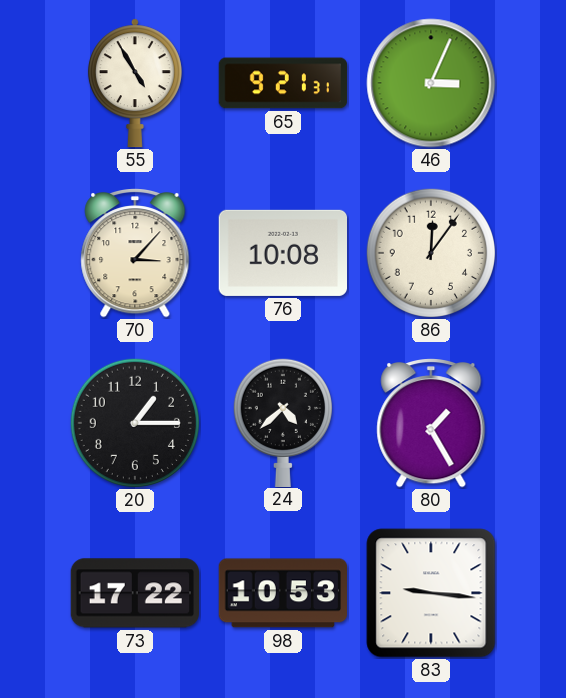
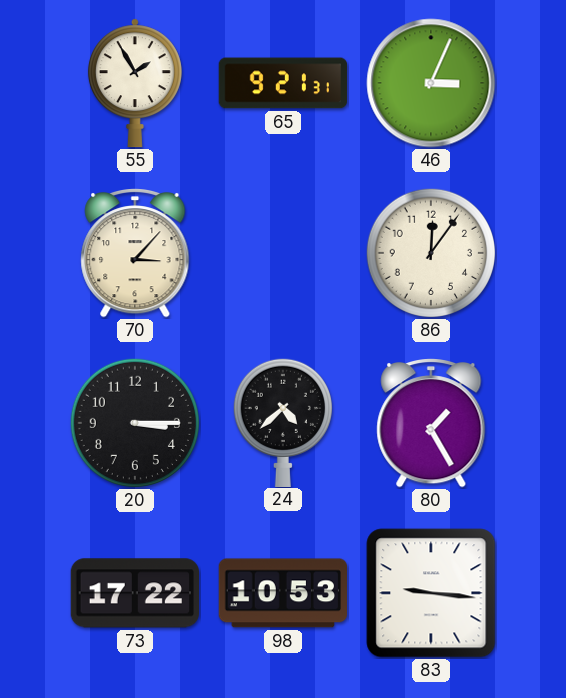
55: 4:55 -> 1:55
76: 10:08 -> none
20: 1:15 -> 3:15
